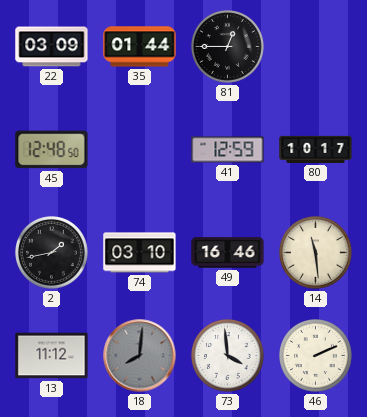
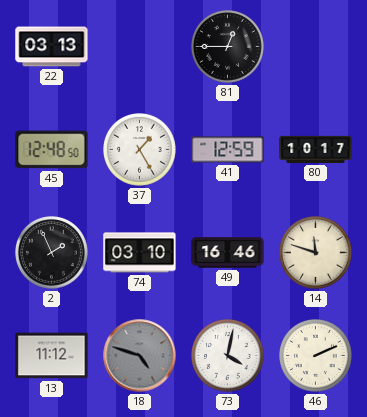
22: 03:09 -> 03:13
35: 01:44 -> none
37: none -> 1:25
2: 1:43 -> 1:56
14: 11:29 -> 11:48
18: 8:01 -> 4:48
73: 3:59 -> 4:02
